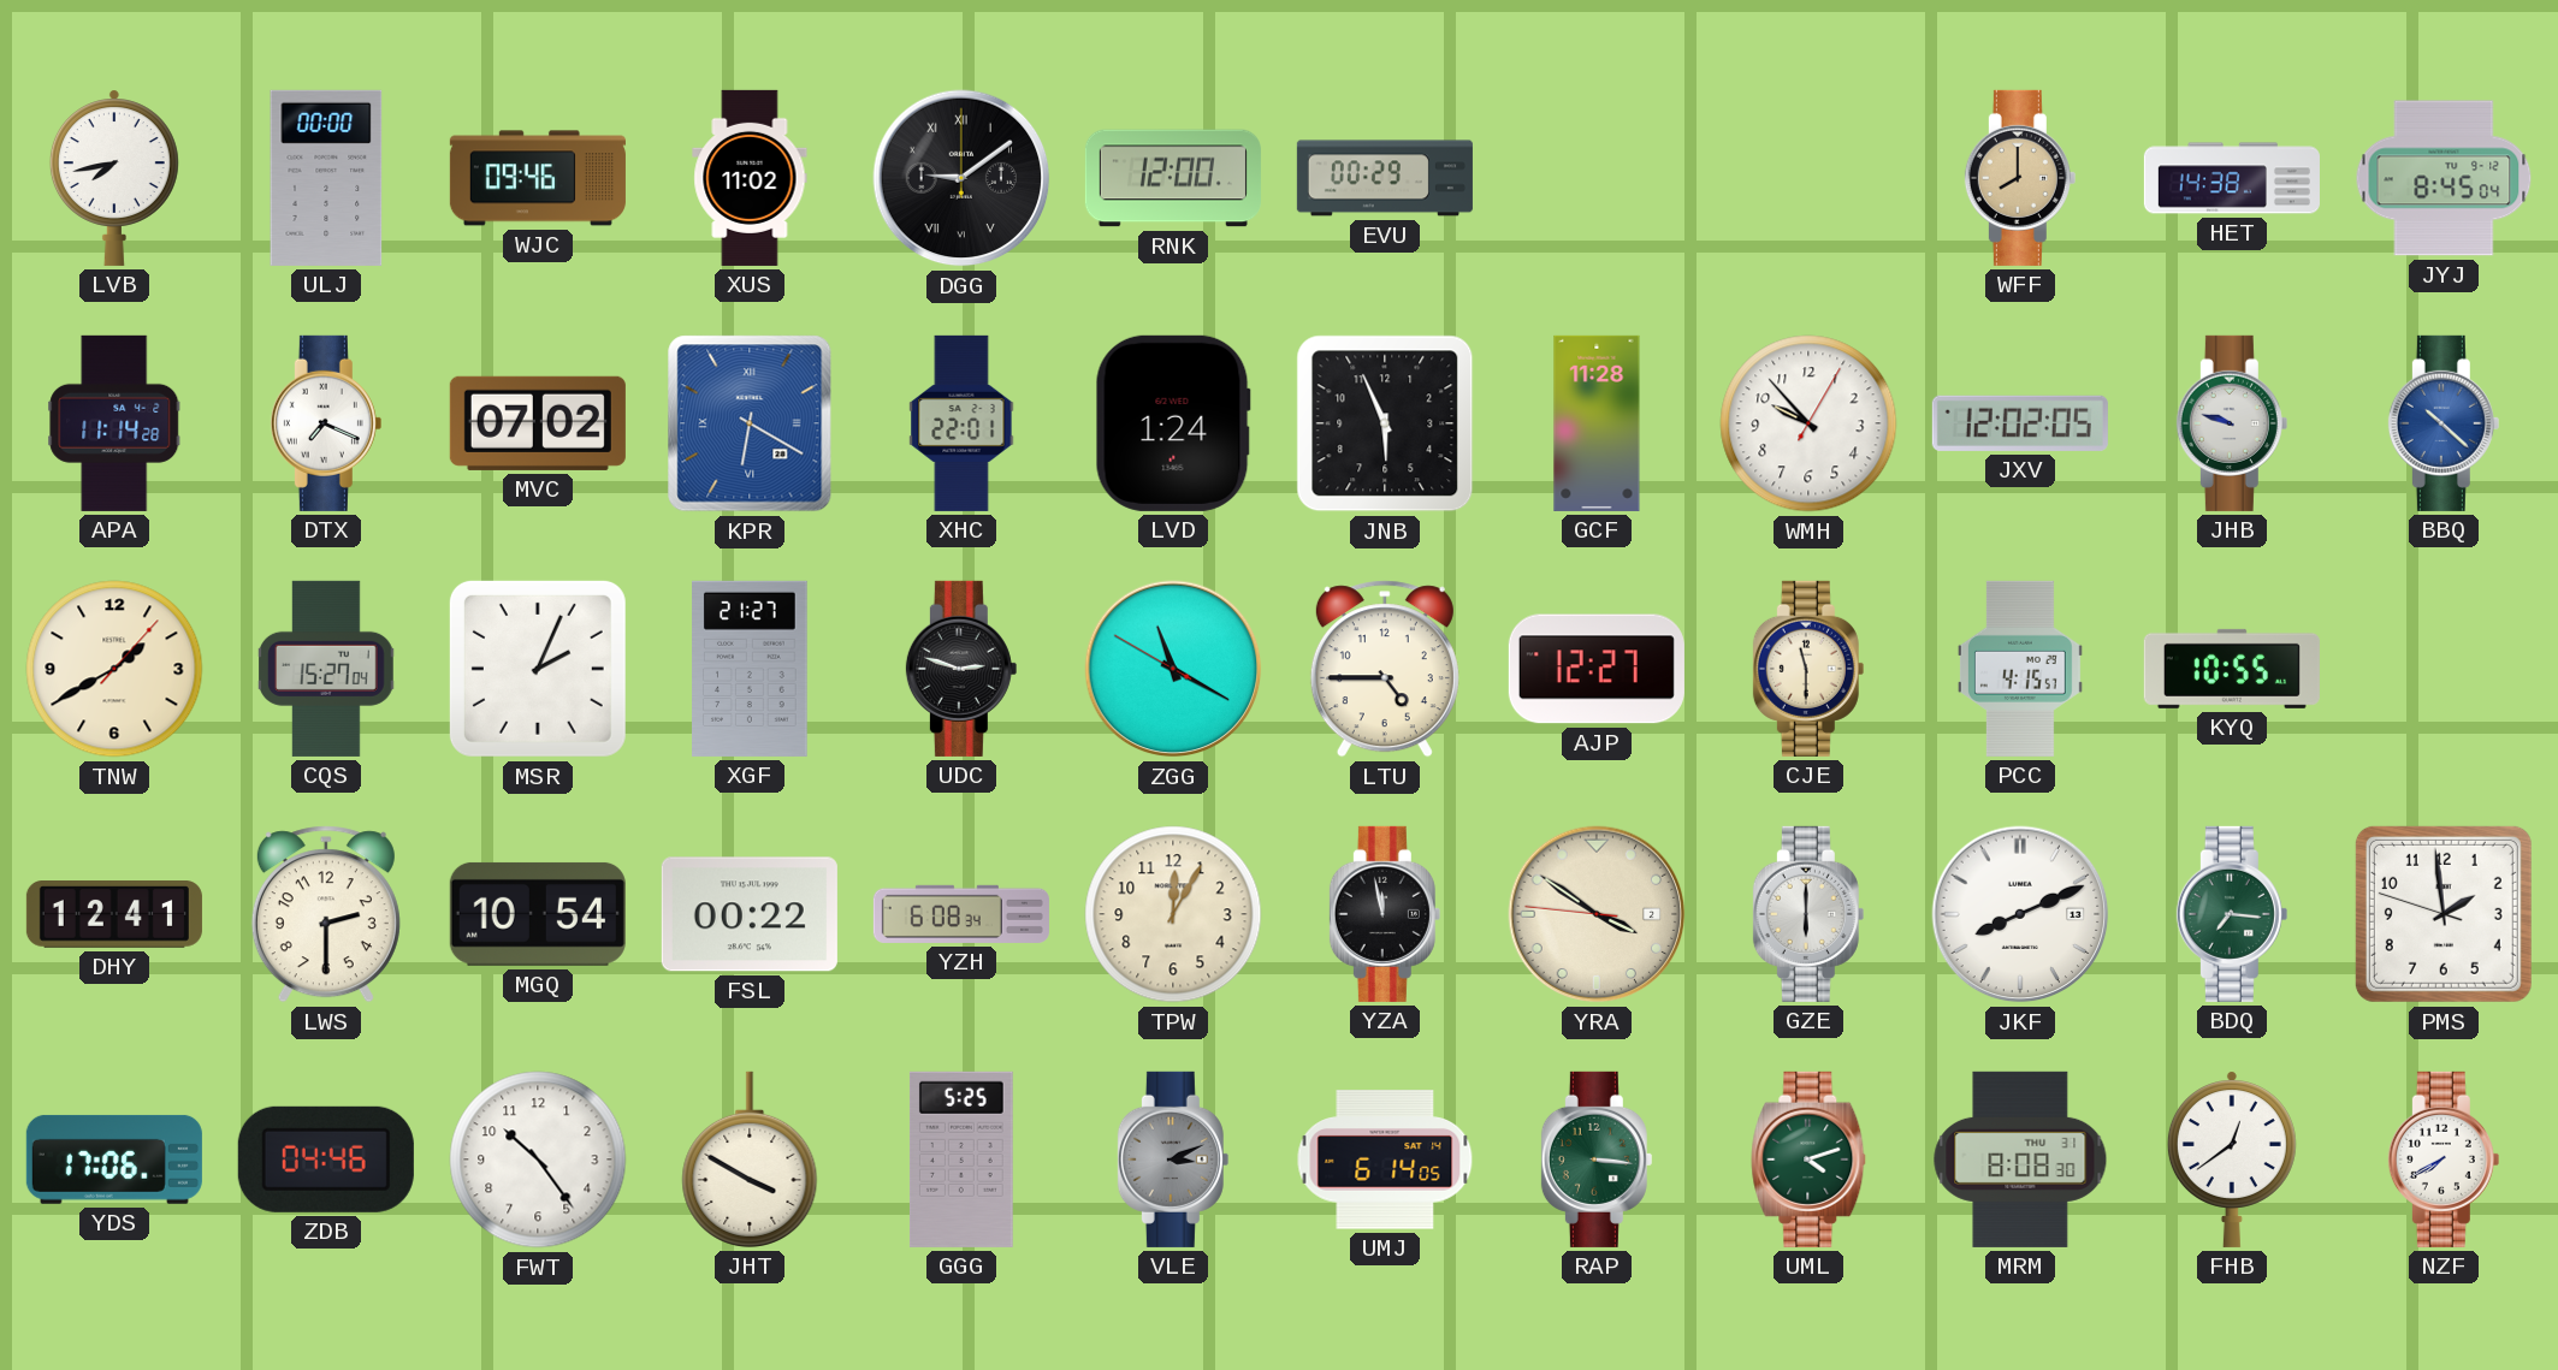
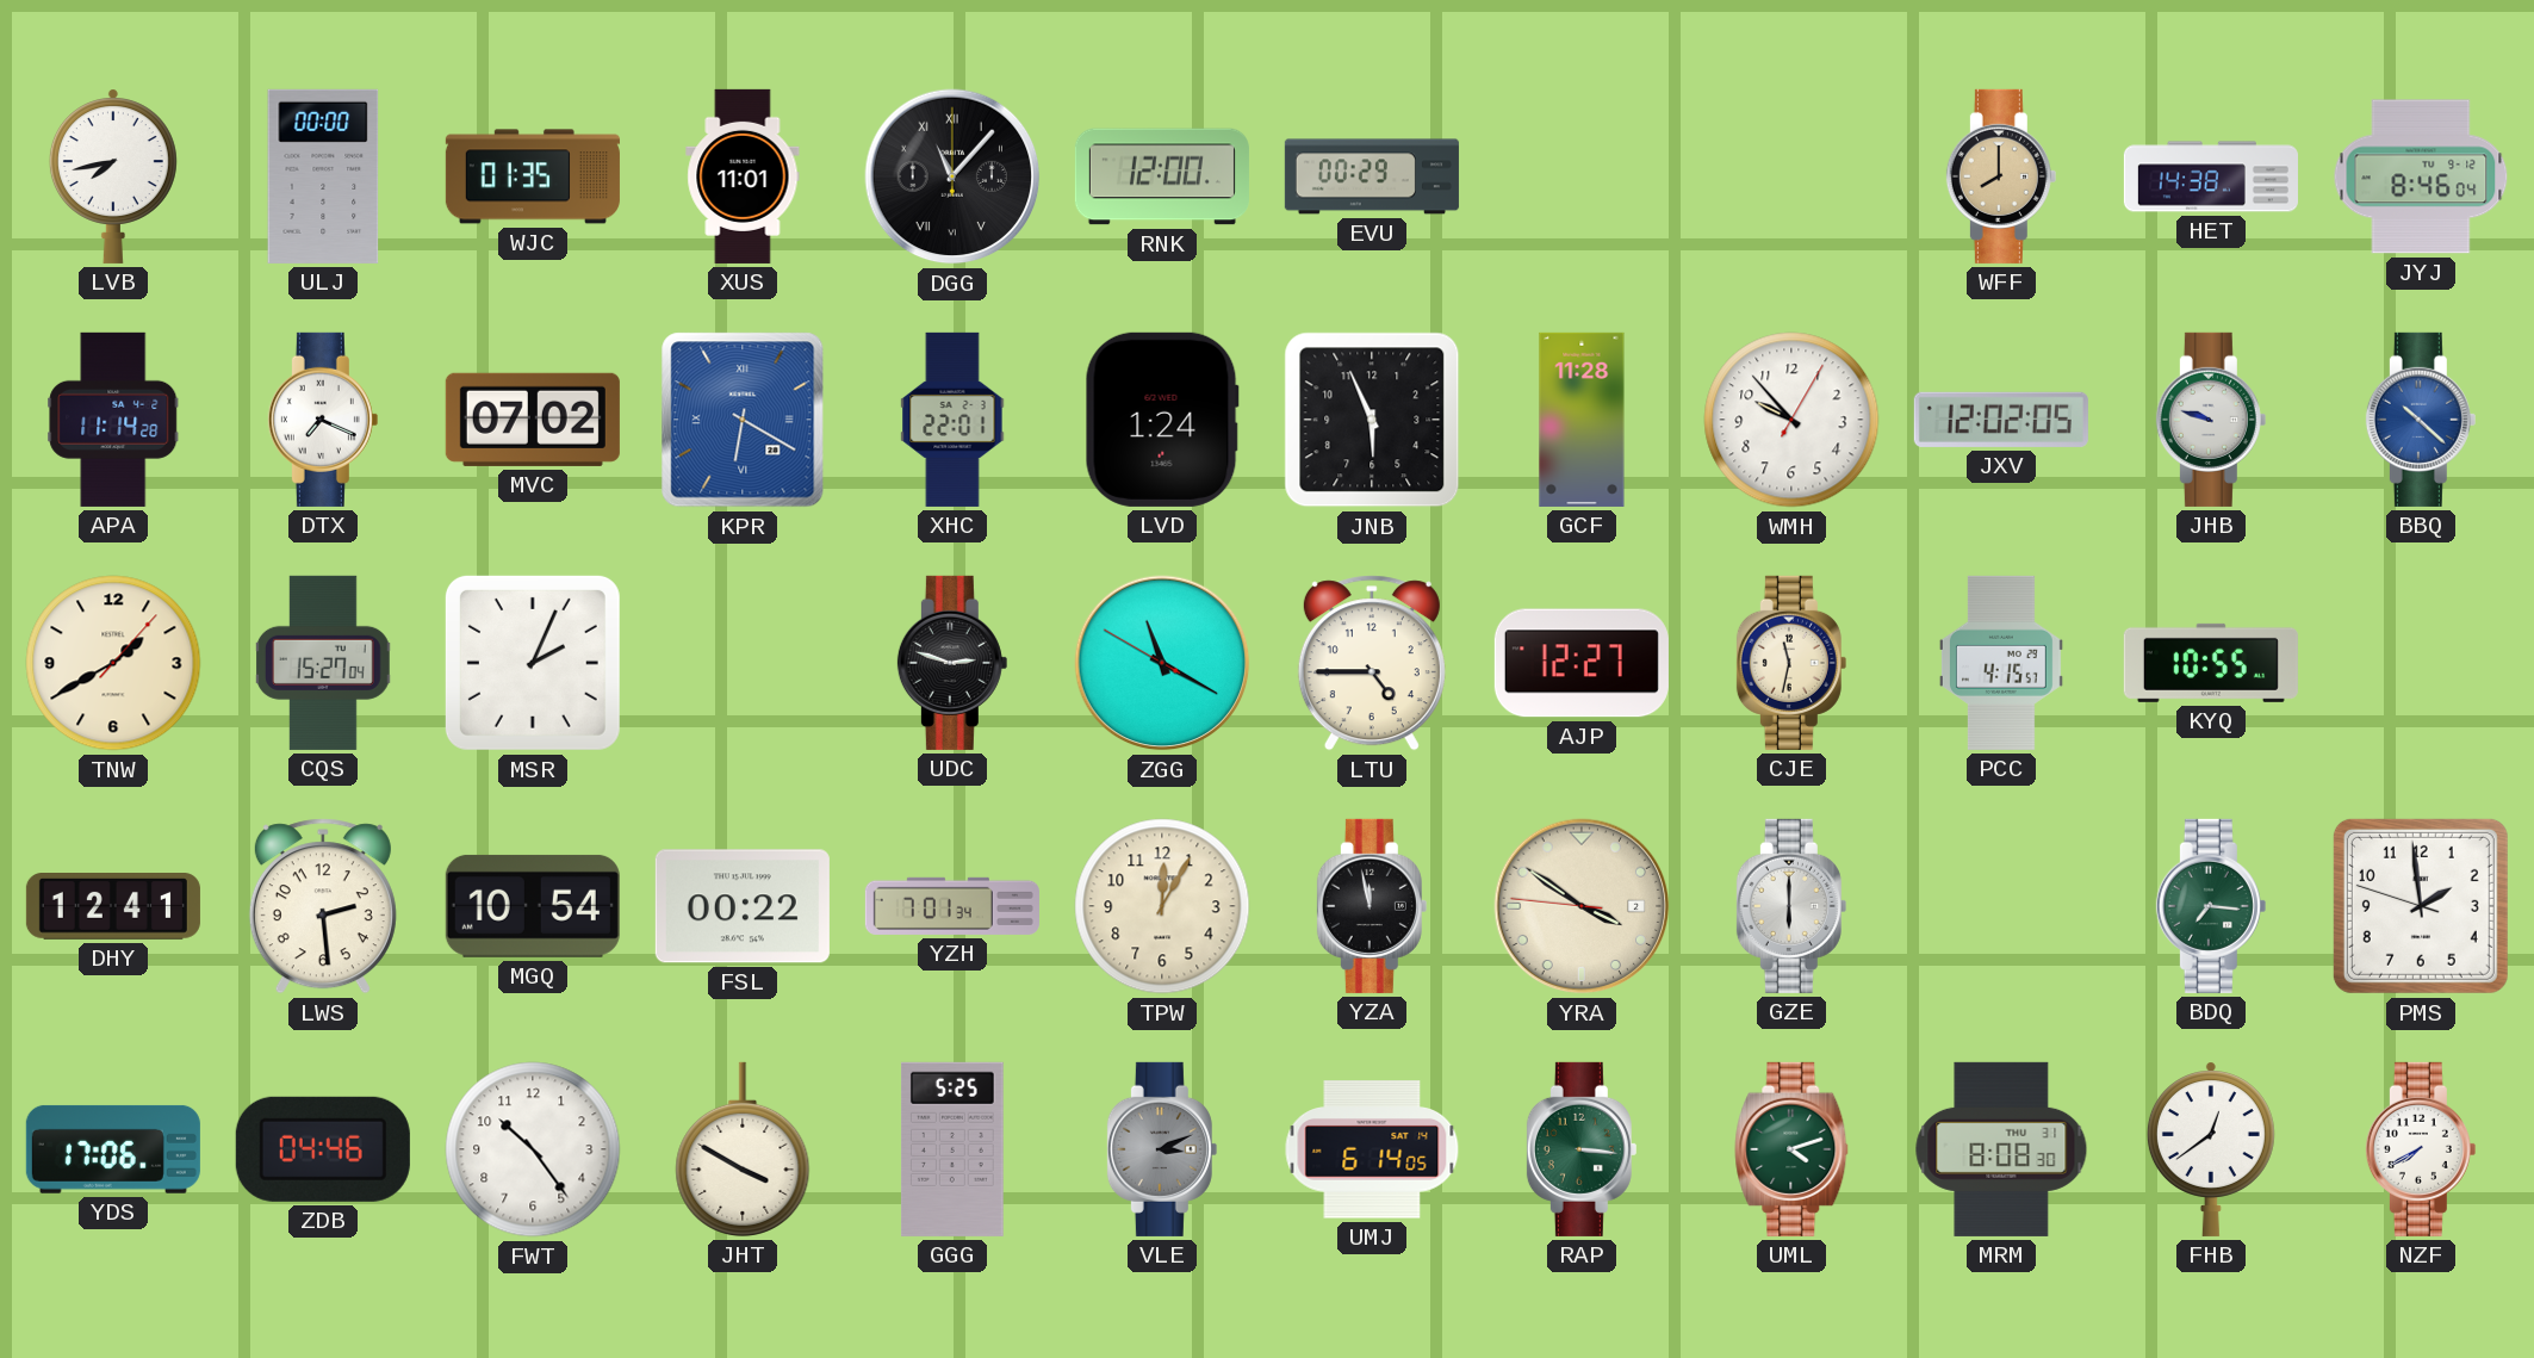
WJC: 09:46 -> 01:35
XUS: 11:02 -> 11:01
DGG: 9:09 -> 11:07
JYJ: 8:45 -> 8:46
XGF: 21:27 -> none
CJE: 11:30 -> 11:32
LWS: 2:30 -> 2:29
YZH: 6:08 -> 7:01
JKF: 8:11 -> none
